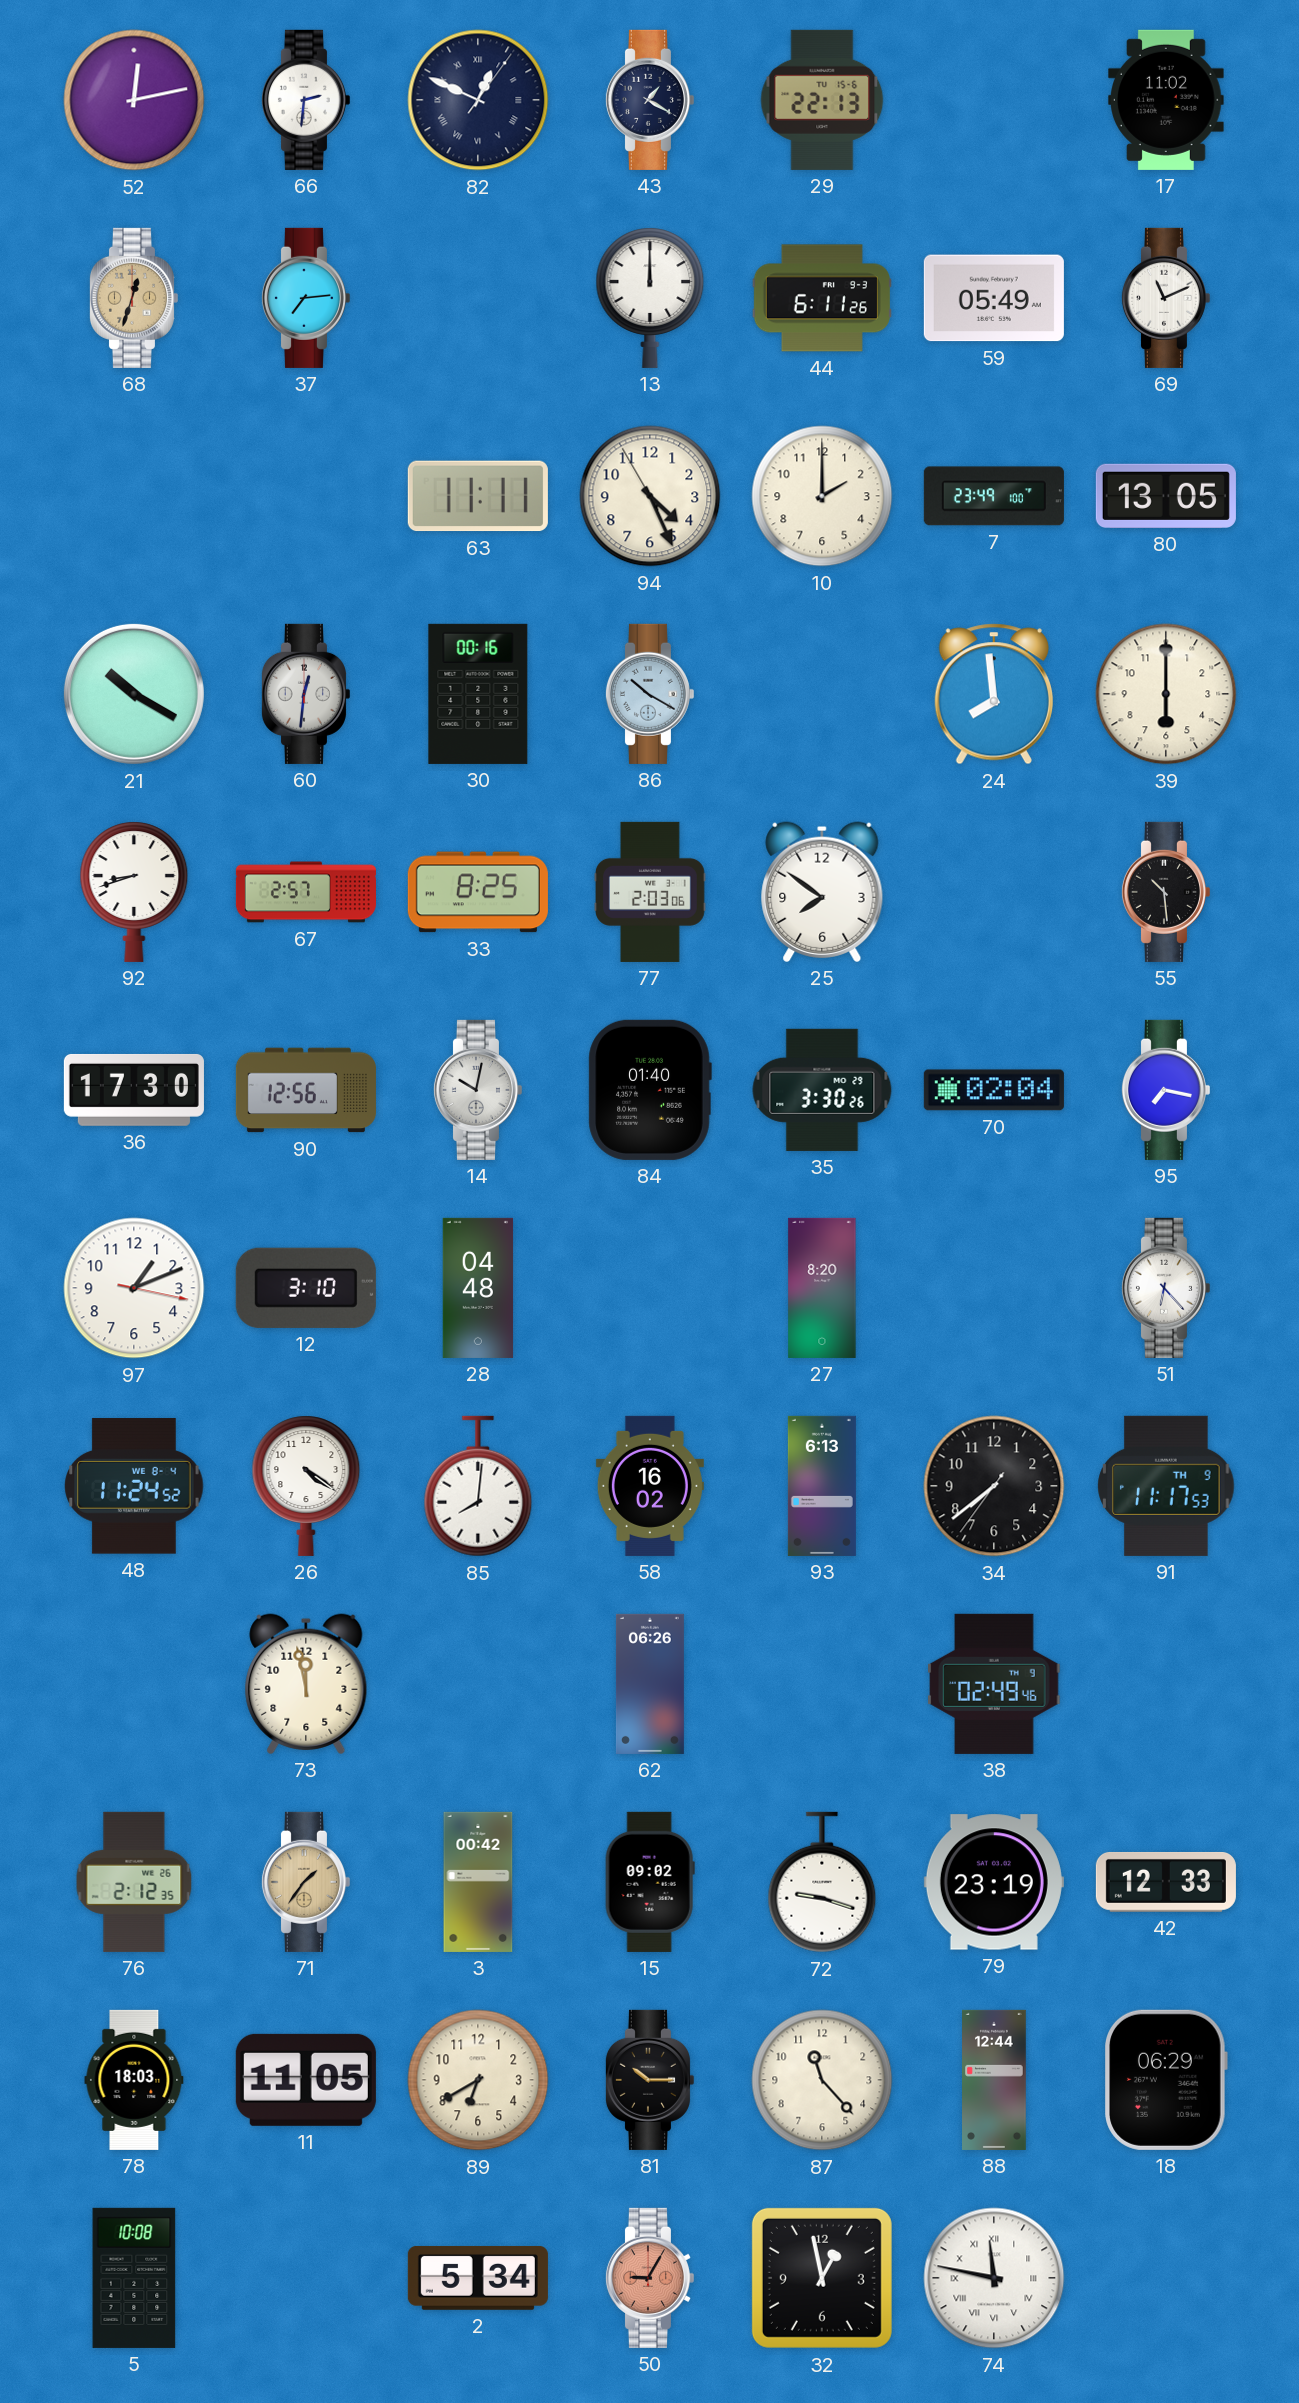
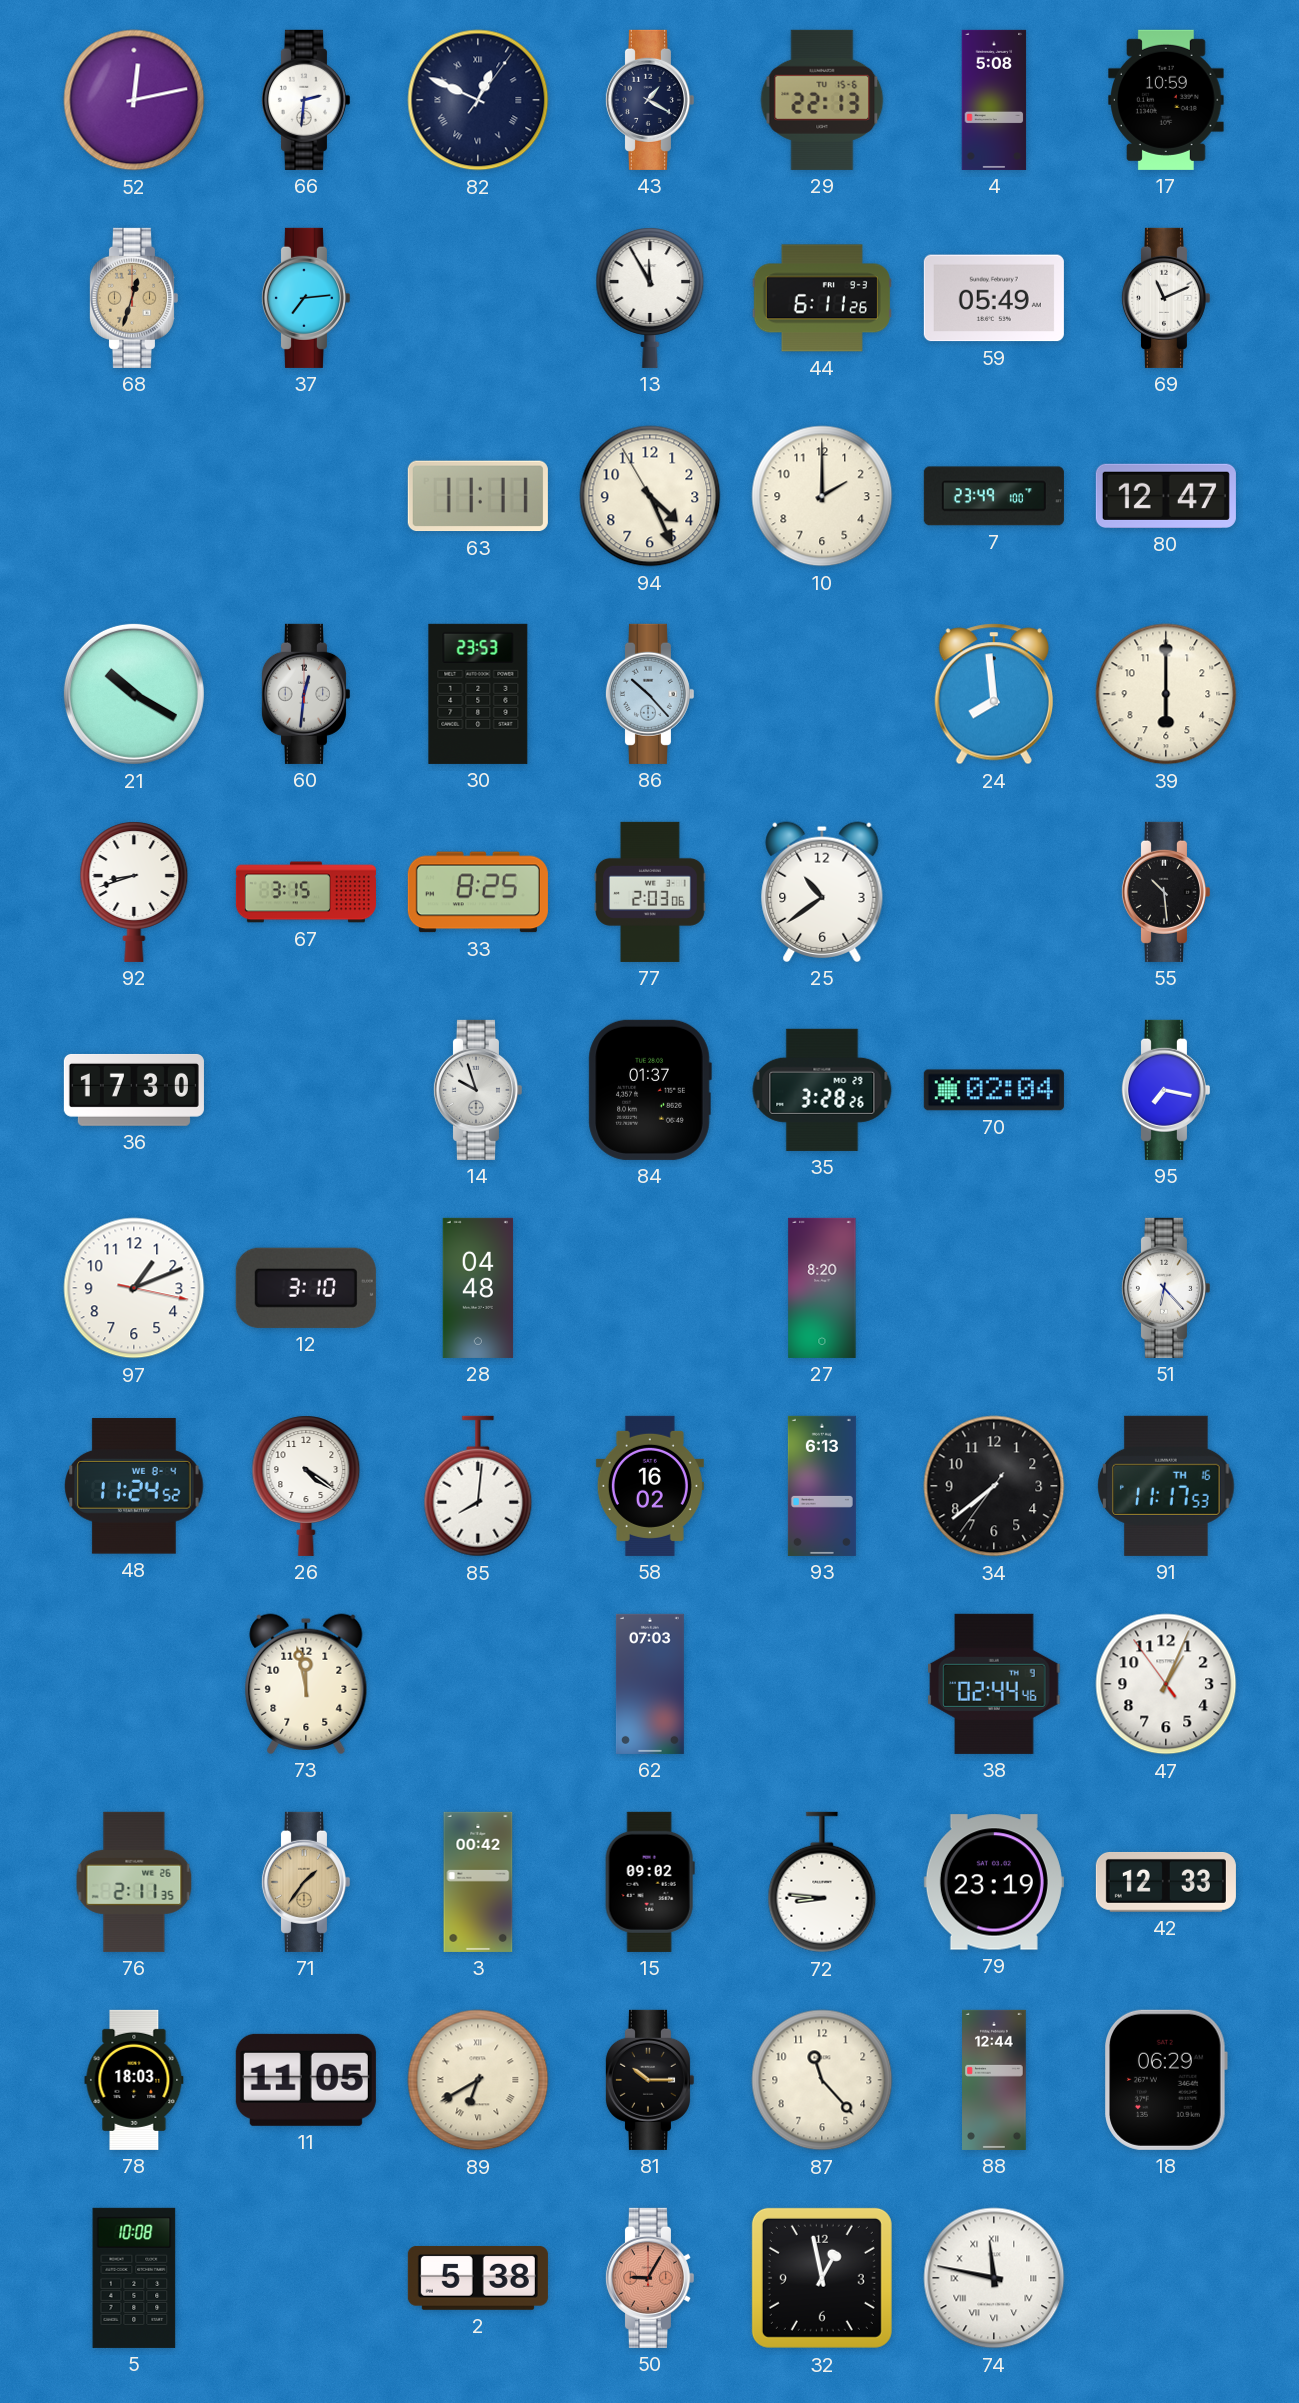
4: none -> 5:08
17: 11:02 -> 10:59
13: 12:00 -> 11:55
80: 13:05 -> 12:47
30: 00:16 -> 23:53
86: 10:20 -> 10:23
67: 2:57 -> 3:15
25: 7:51 -> 10:39
90: 12:56 -> none
14: 10:02 -> 9:57
84: 01:40 -> 01:37
35: 3:30 -> 3:28
91 date: TH 9 -> TH 16
62: 06:26 -> 07:03
38: 02:49 -> 02:44
47: none -> 1:03
76: 2:12 -> 2:11
72: 9:18 -> 8:46
89 numerals: Arabic -> Roman
2: 5:34 -> 5:38
